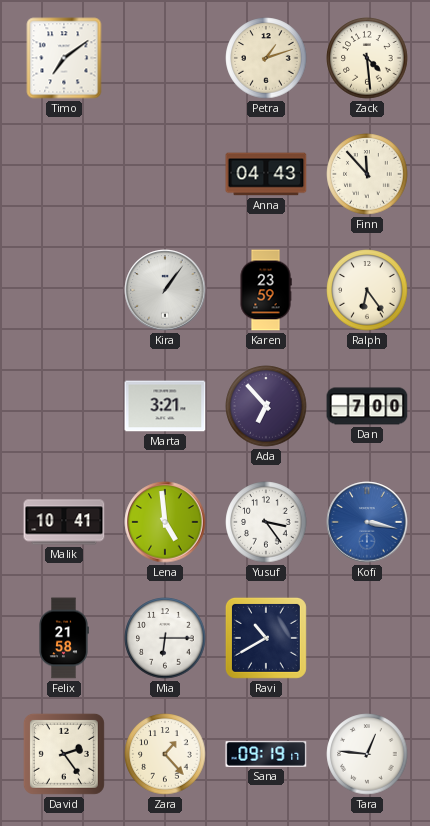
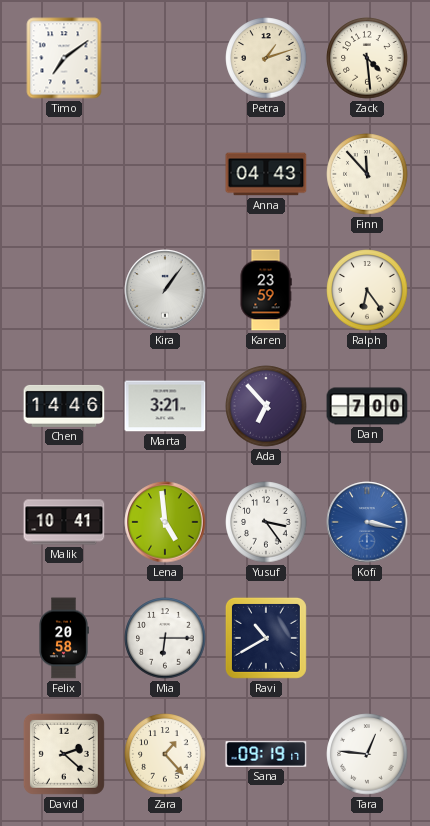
Chen: none -> 14:46
Felix: 21:58 -> 20:58
David: 2:24 -> 2:22
